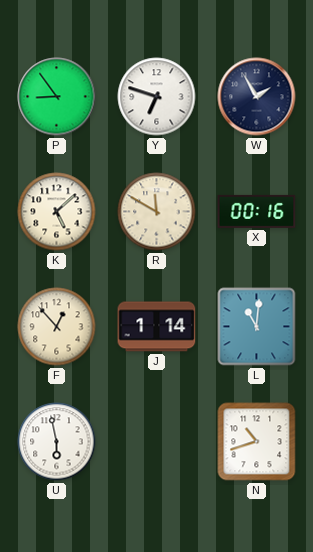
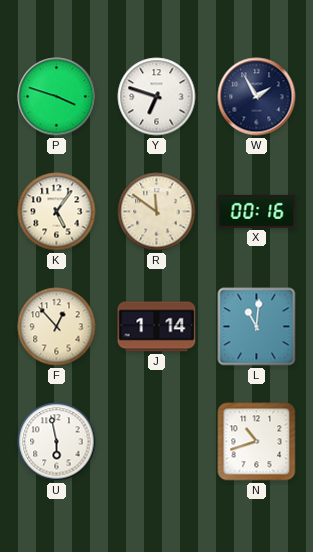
P: 8:54 -> 3:48
K: 5:08 -> 5:06
R: 11:50 -> 11:51
